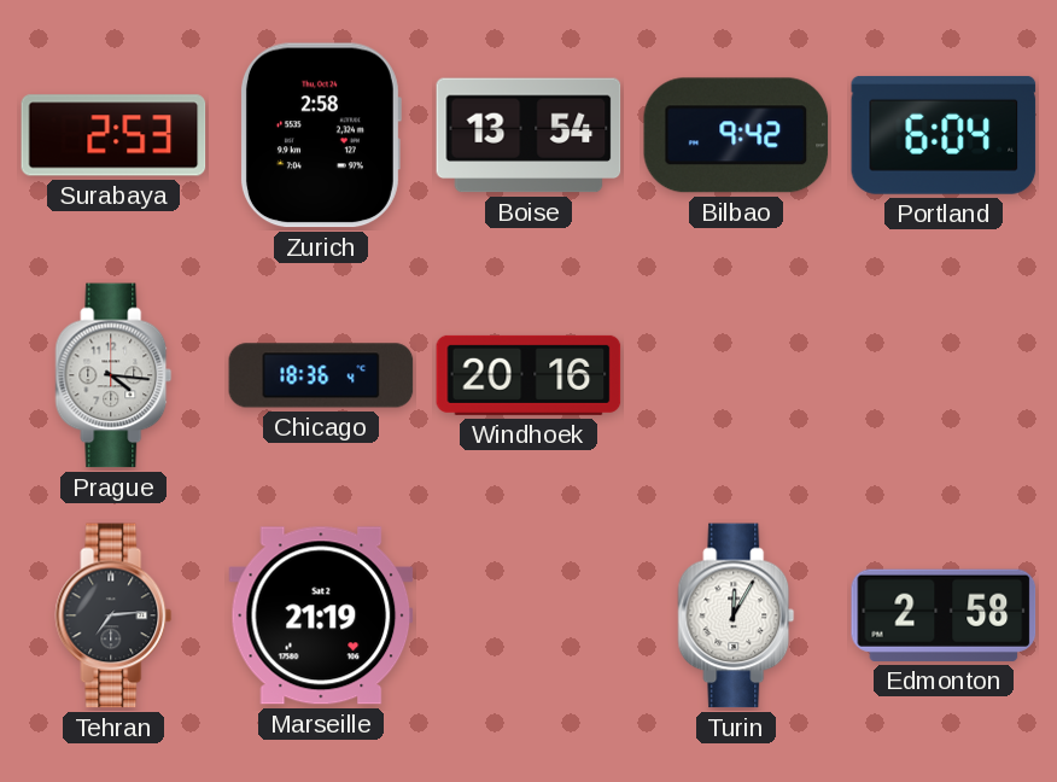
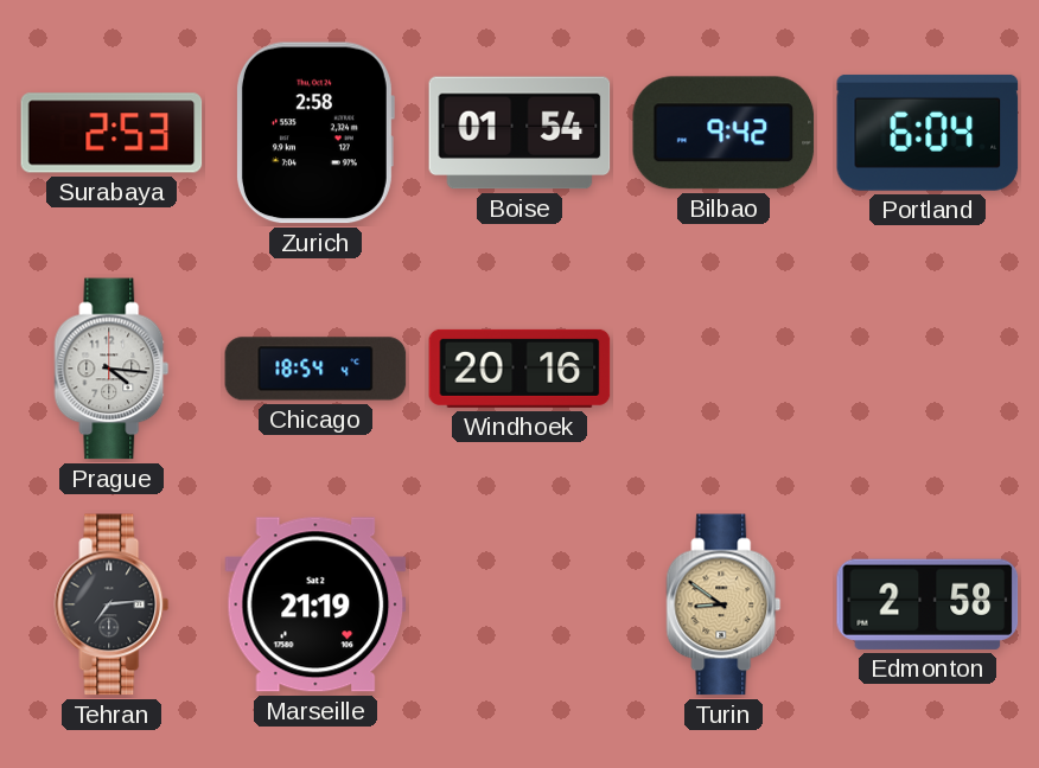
Boise: 13:54 -> 01:54
Chicago: 18:36 -> 18:54
Turin: 12:05 -> 8:51
Turin dial: white -> champagne
